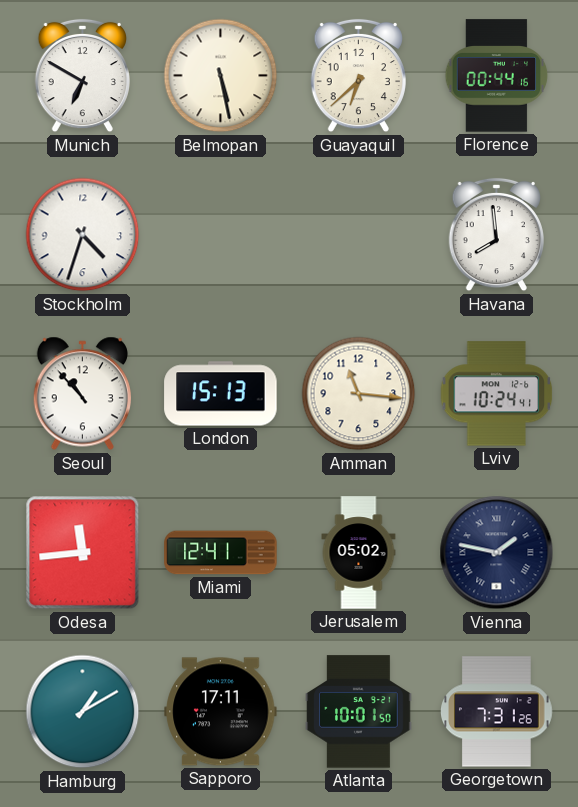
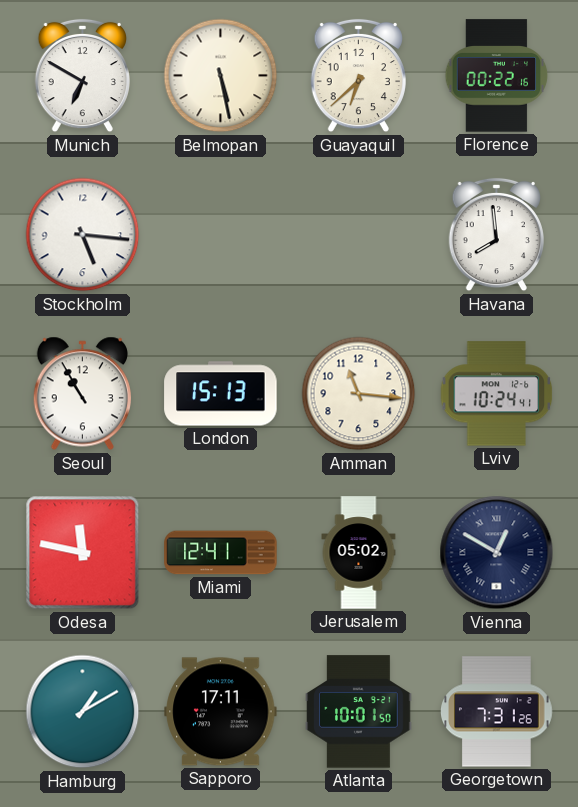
Florence: 00:44 -> 00:22
Stockholm: 4:33 -> 5:16
Seoul: 10:53 -> 10:55
Odesa: 11:44 -> 11:47
Vienna: 1:47 -> 12:50
